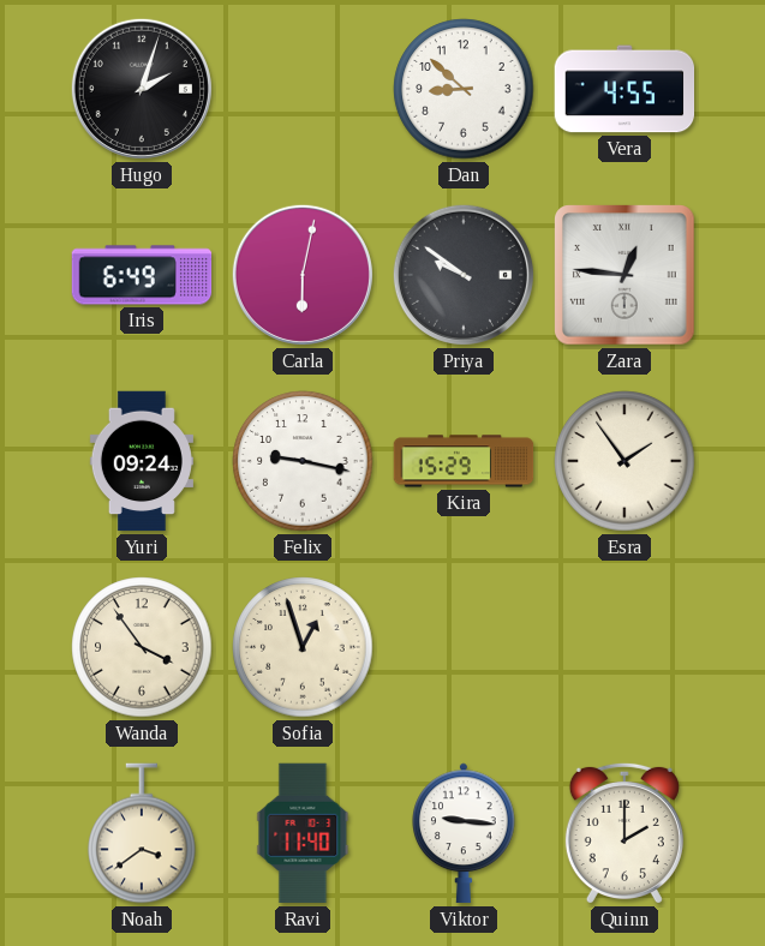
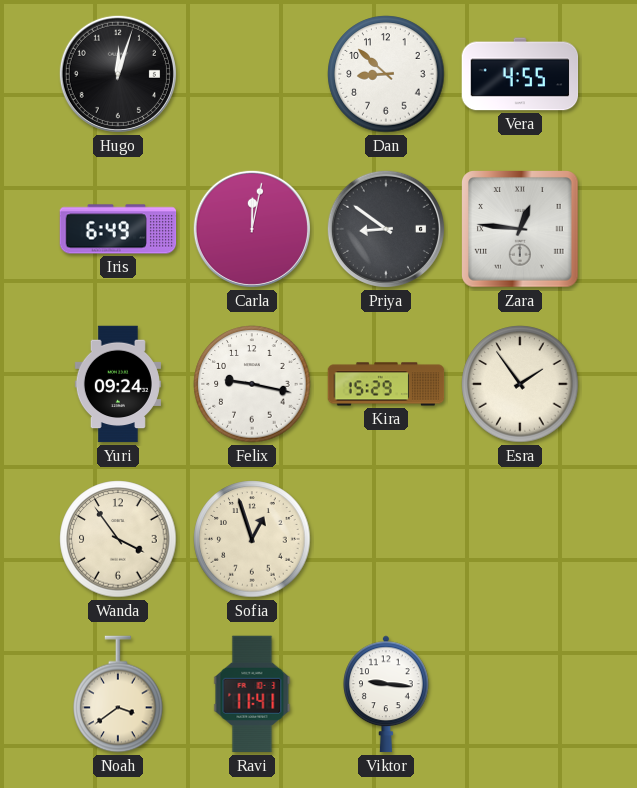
Hugo: 2:03 -> 12:03
Carla: 6:02 -> 12:02
Priya: 9:51 -> 8:51
Ravi: 11:40 -> 11:41
Quinn: 2:00 -> none
